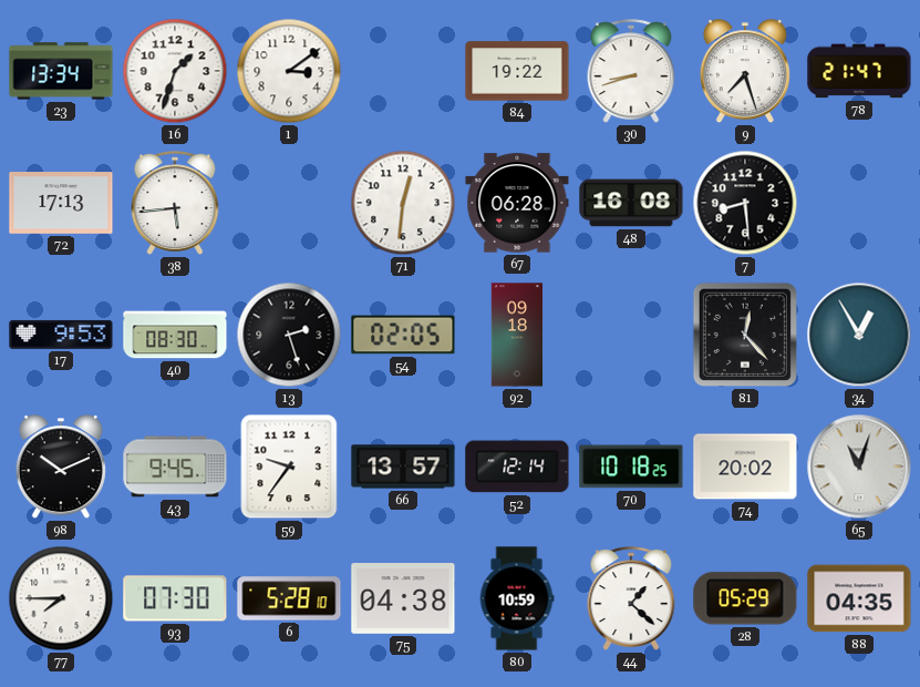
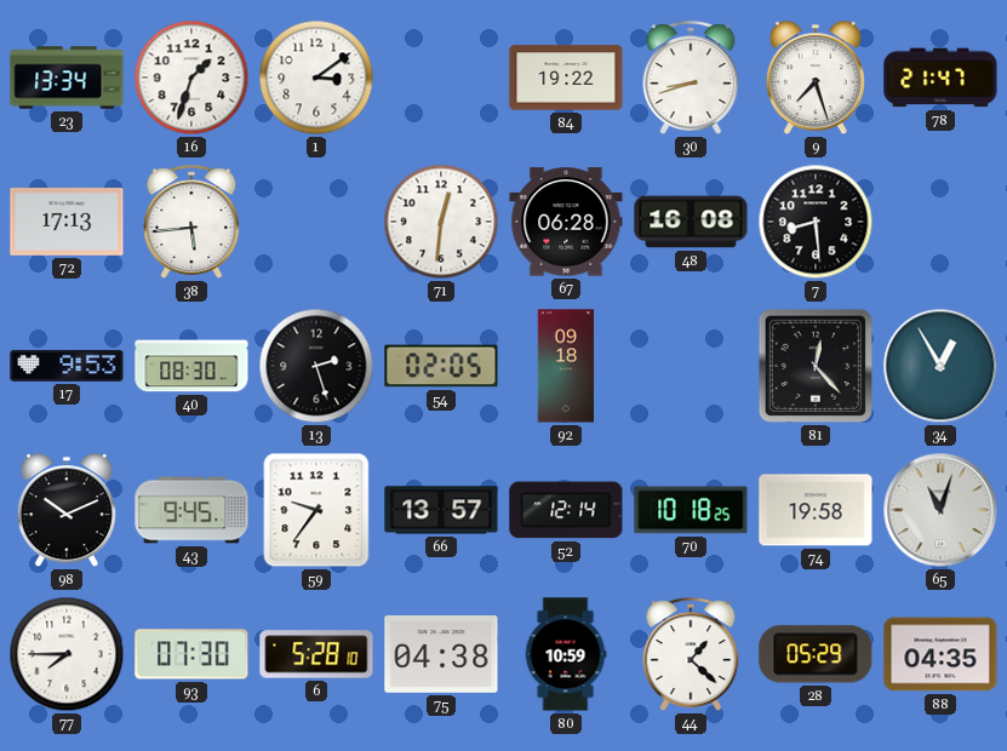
74: 20:02 -> 19:58
